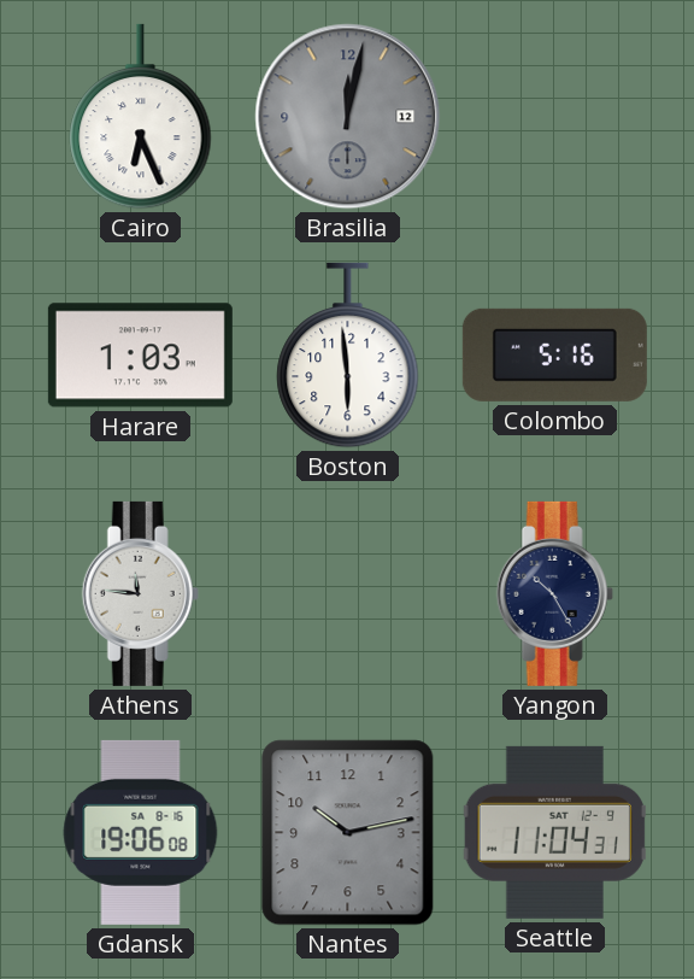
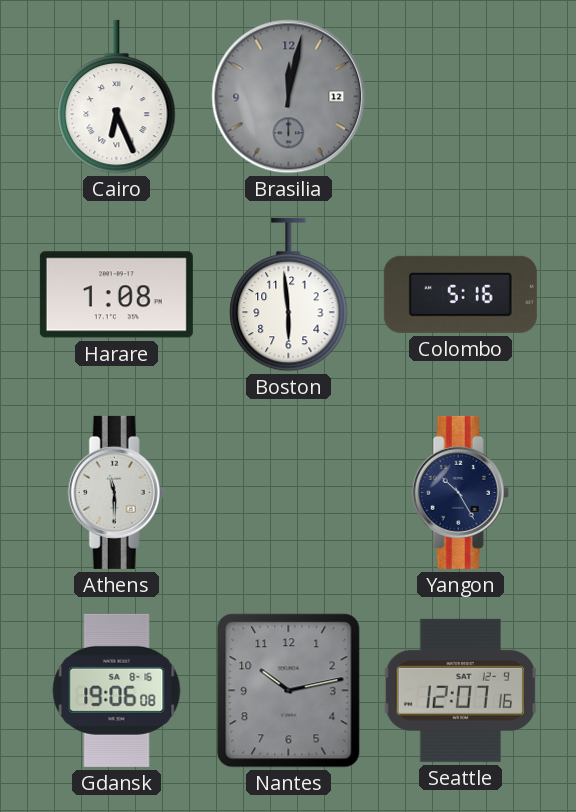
Harare: 1:03 -> 1:08
Athens: 11:46 -> 11:30
Seattle: 11:04 -> 12:07
